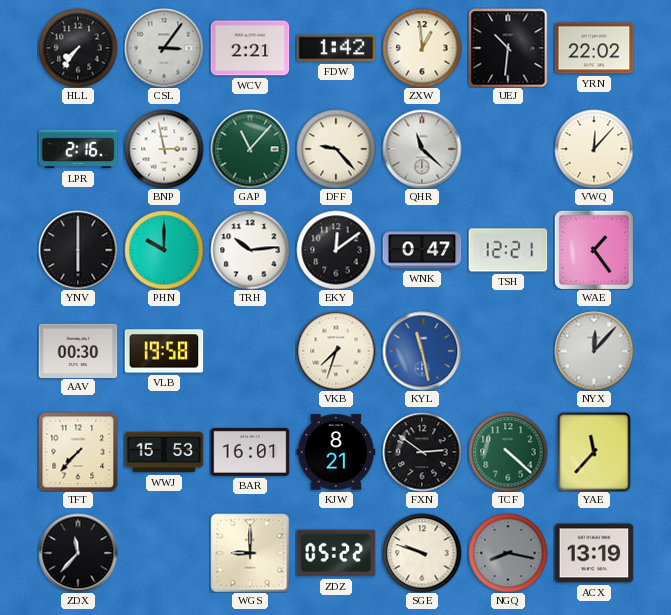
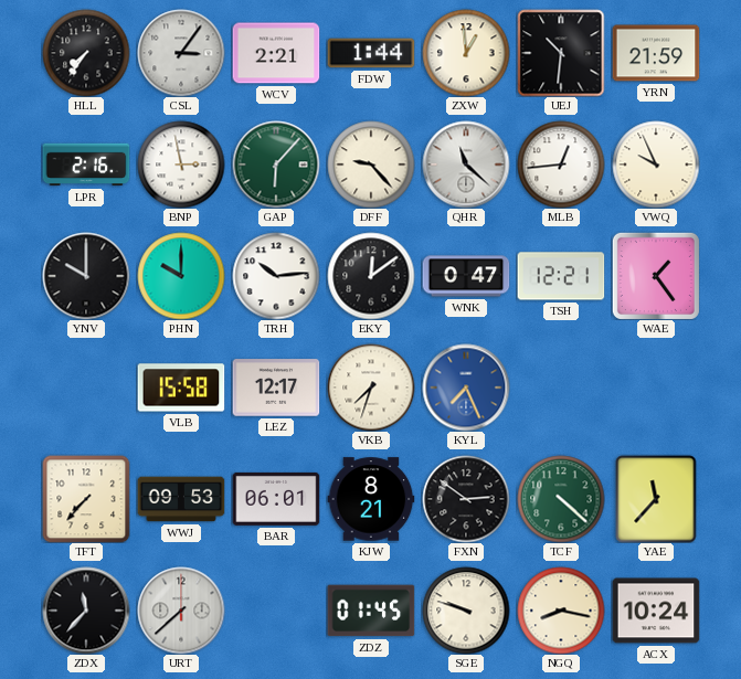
FDW: 1:42 -> 1:44
YRN: 22:02 -> 21:59
GAP: 11:07 -> 6:07
MLB: none -> 12:44
VWQ: 12:07 -> 9:56
YNV: 6:00 -> 10:00
AAV: 00:30 -> none
VLB: 19:58 -> 15:58
LEZ: none -> 12:17
KYL: 11:28 -> 7:26
NYX: 12:07 -> none
WWJ: 15:53 -> 09:53
BAR: 16:01 -> 06:01
URT: none -> 7:38
WGS: 9:00 -> none
ZDZ: 05:22 -> 01:45
NGQ dial: grey -> cream
ACX: 13:19 -> 10:24
